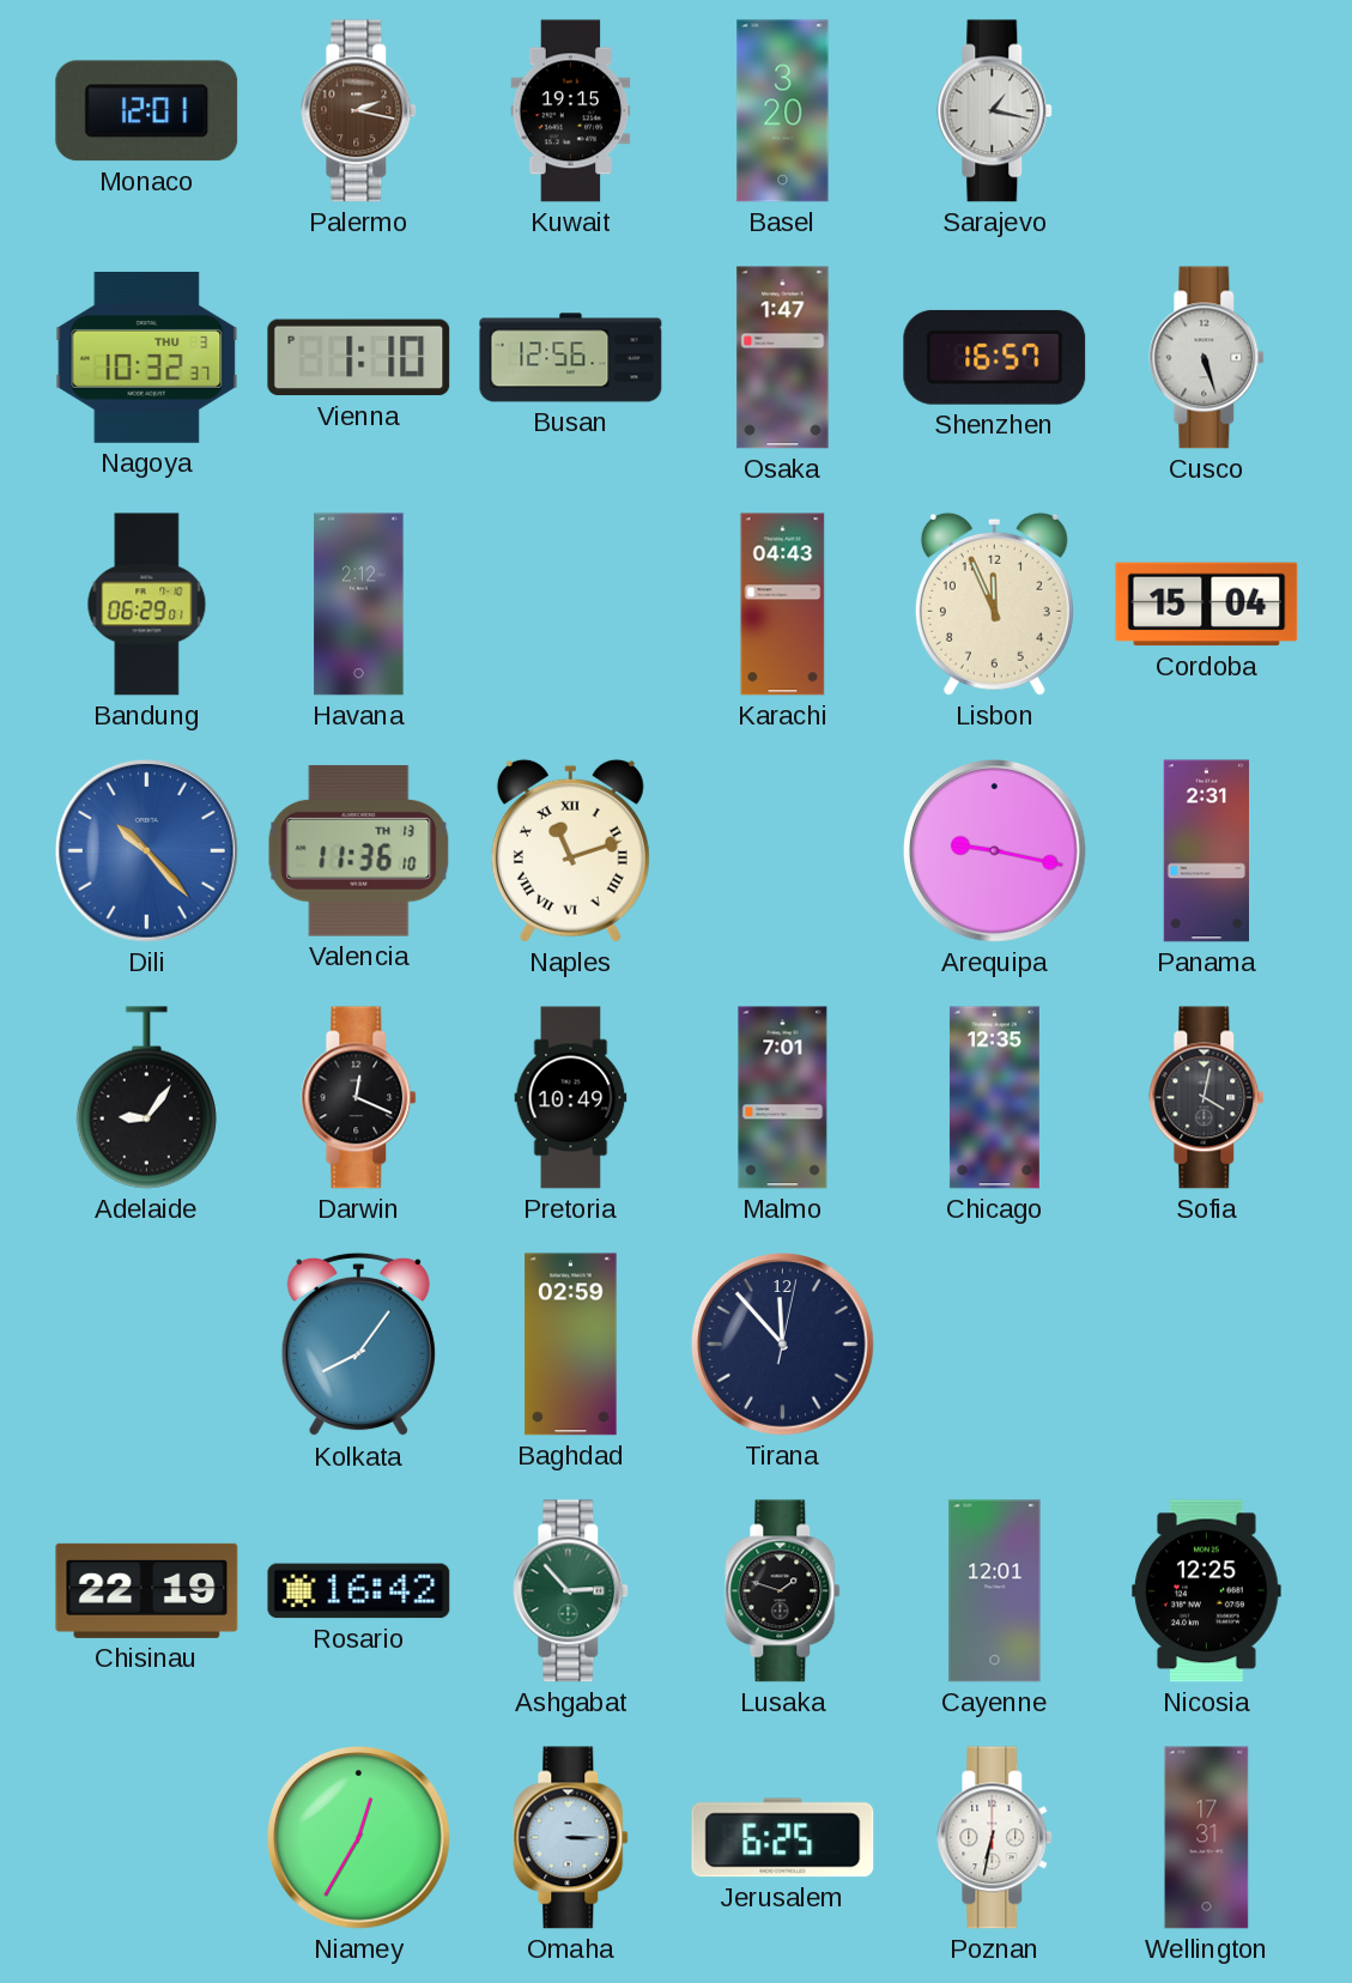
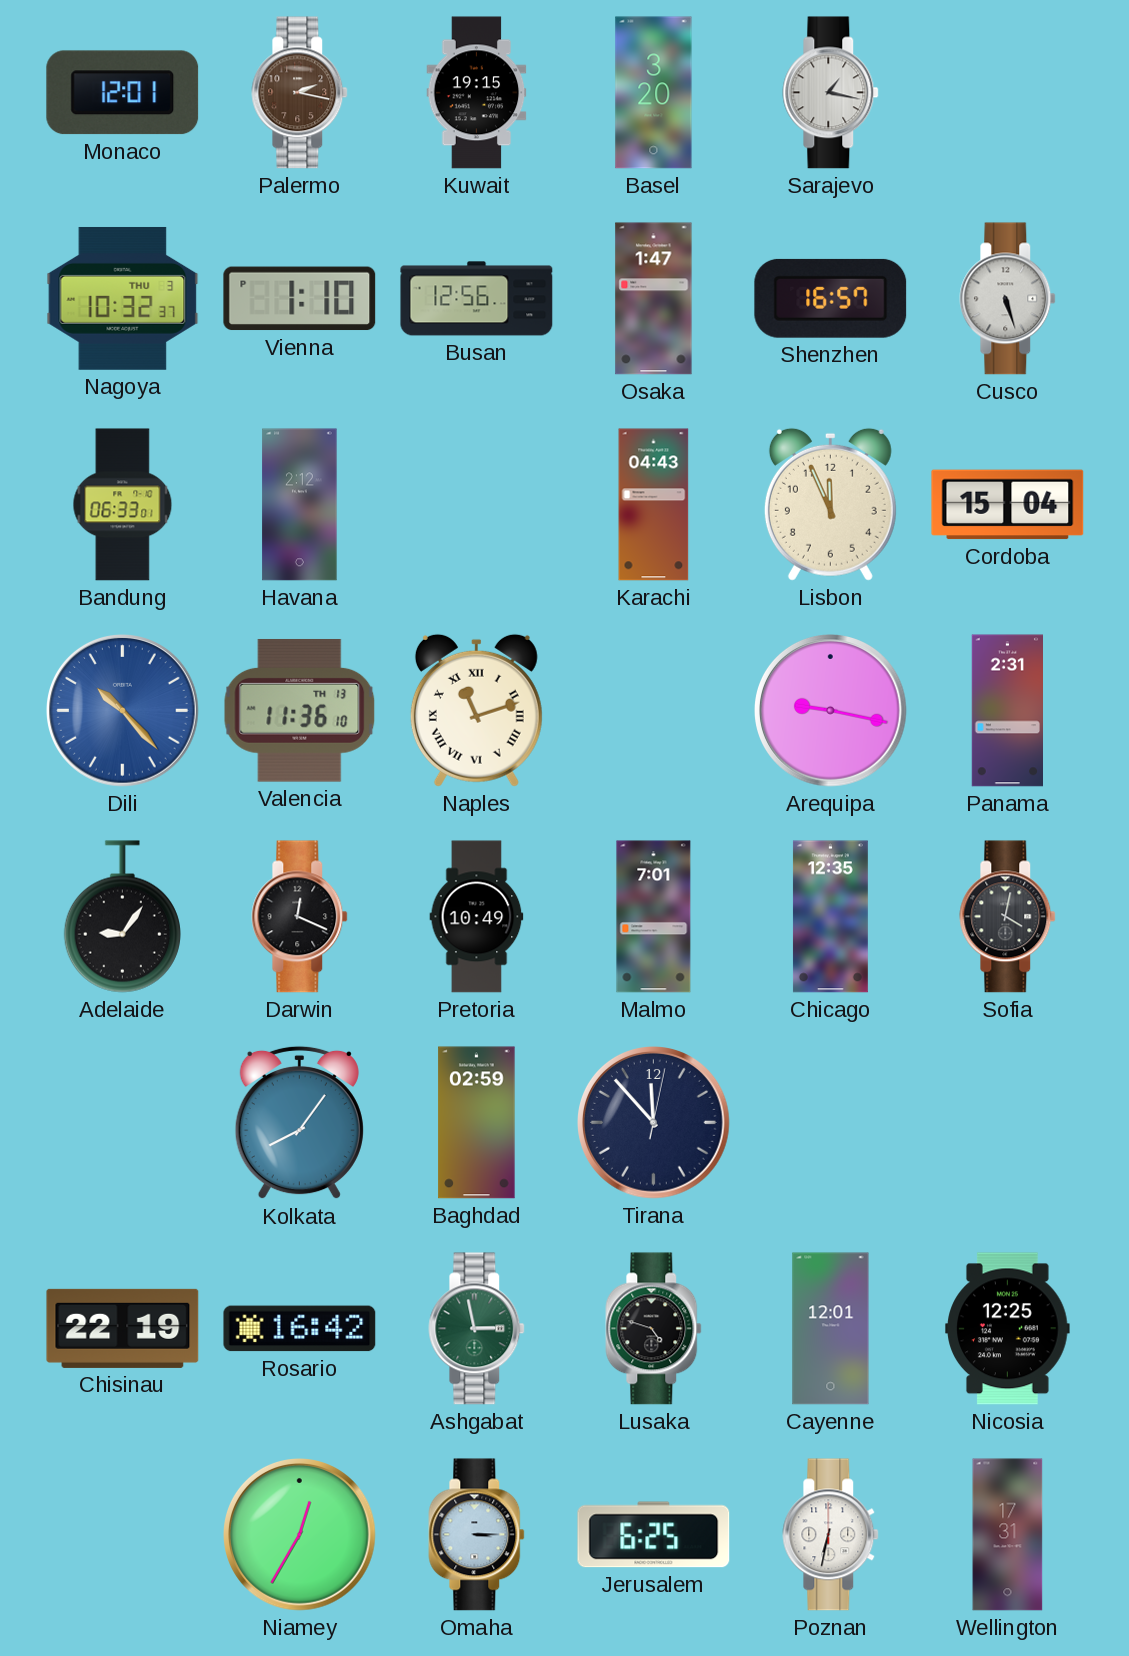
Bandung: 06:29 -> 06:33
Ashgabat: 2:53 -> 2:58
Lusaka: 1:48 -> 4:48
